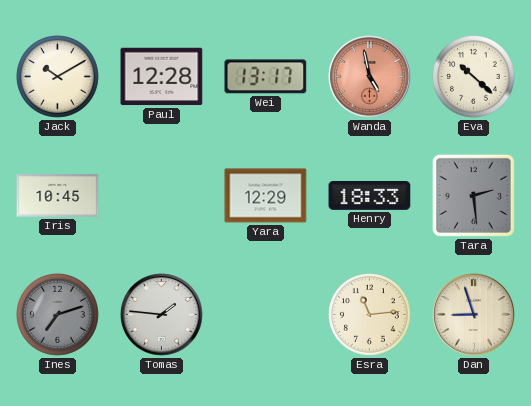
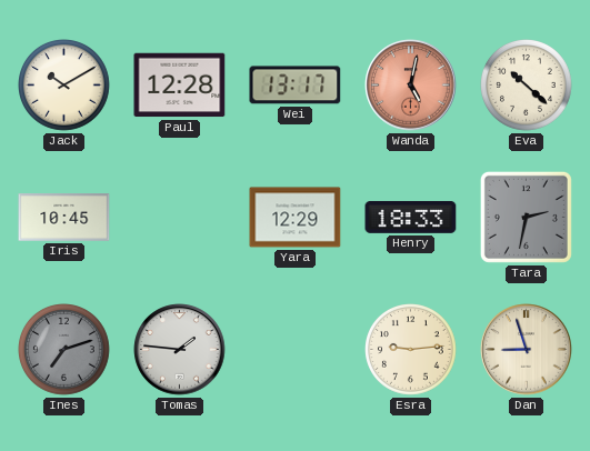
Wanda: 4:58 -> 5:02
Tara: 2:29 -> 2:32
Esra: 11:14 -> 9:14
